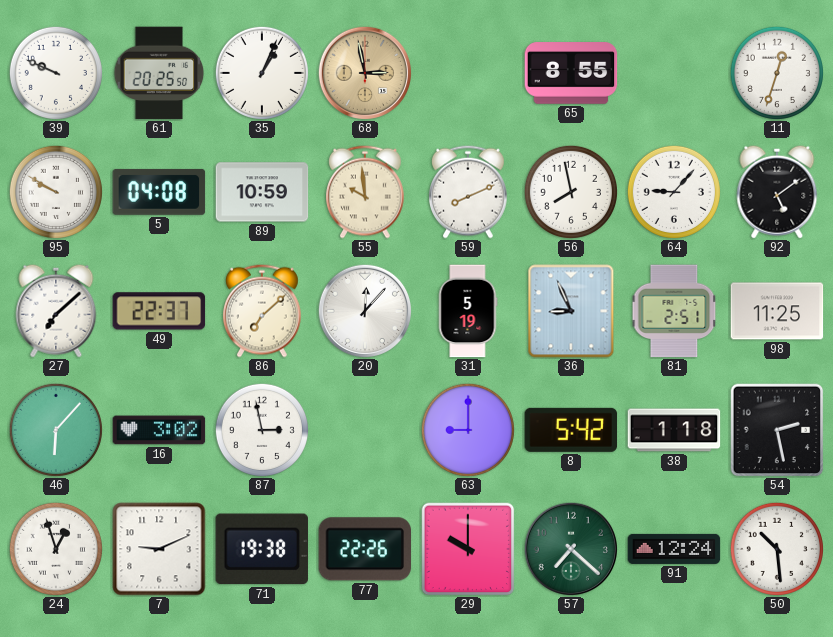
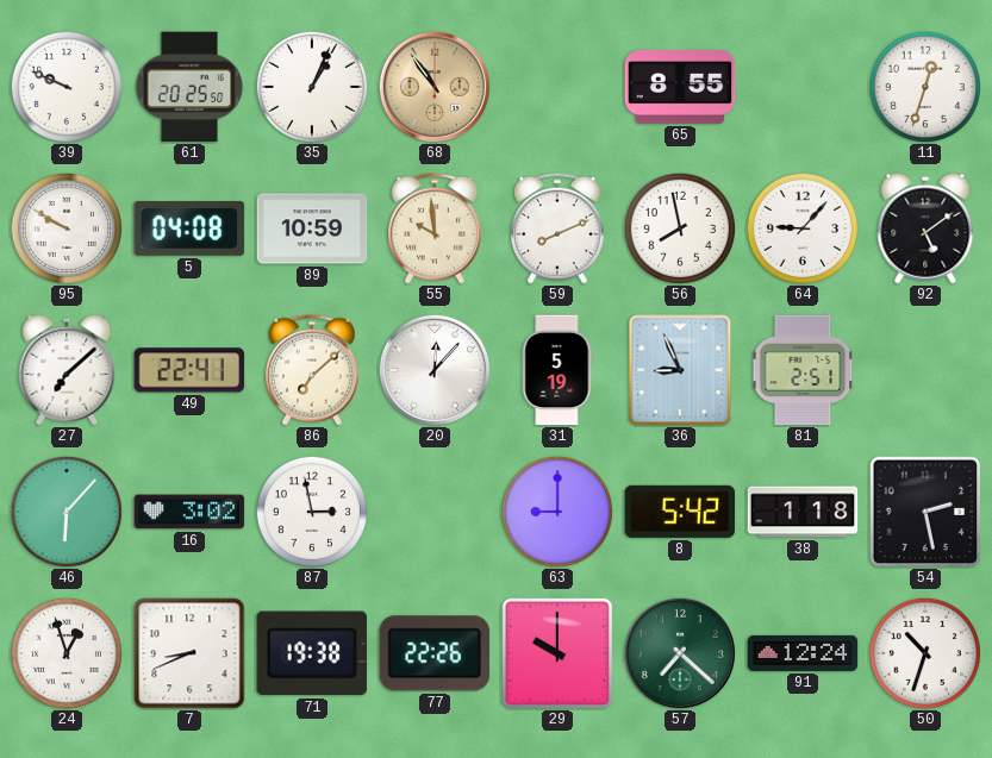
68: 2:58 -> 10:54
49: 22:37 -> 22:41
98: 11:25 -> none
7: 9:11 -> 8:41
50: 10:29 -> 10:33
